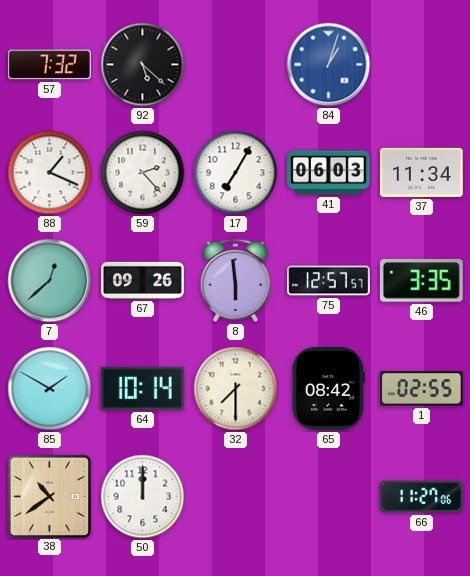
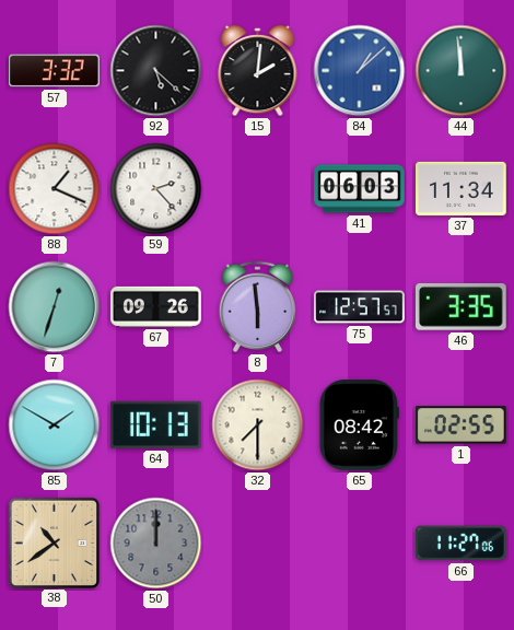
57: 7:32 -> 3:32
15: none -> 2:01
84: 1:03 -> 1:08
44: none -> 11:59
17: 7:05 -> none
7: 12:38 -> 12:33
64: 10:14 -> 10:13
50 dial: white -> grey
